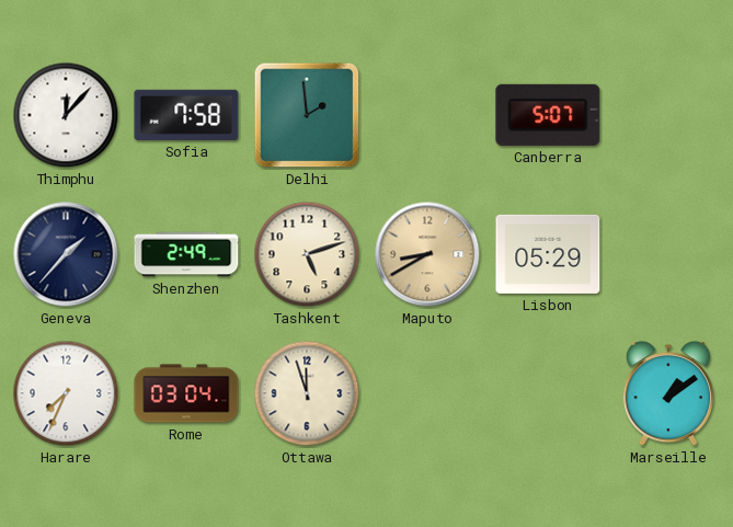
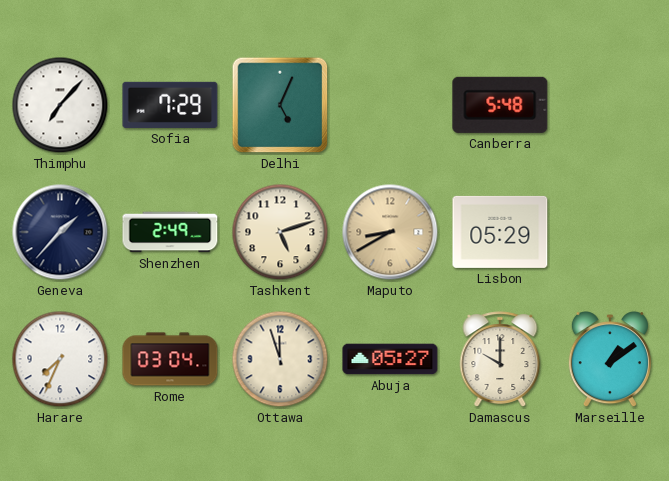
Thimphu: 12:07 -> 7:07
Sofia: 7:58 -> 7:29
Delhi: 1:59 -> 5:04
Canberra: 5:07 -> 5:48
Abuja: none -> 05:27
Damascus: none -> 10:00
